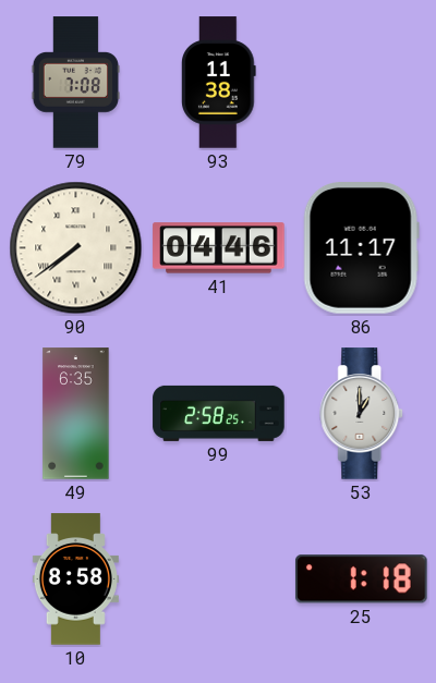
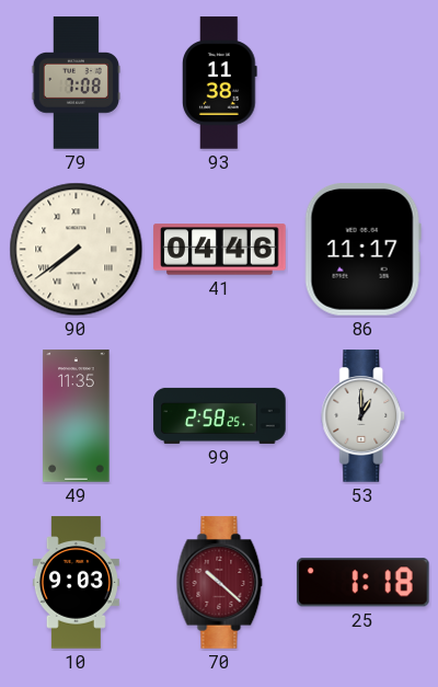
49: 6:35 -> 11:35
10: 8:58 -> 9:03
70: none -> 10:22
